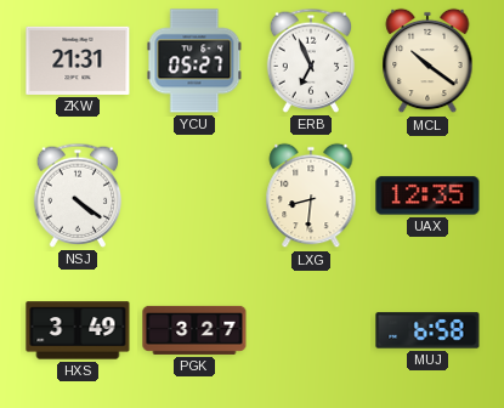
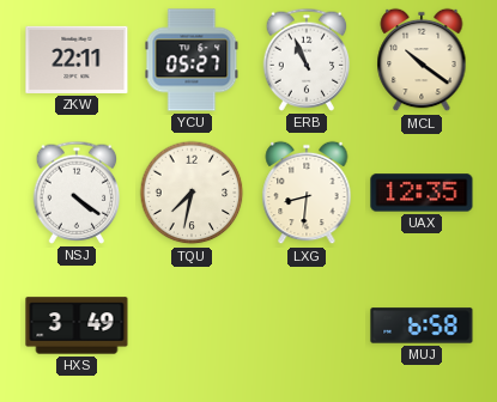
ZKW: 21:31 -> 22:11
ERB: 6:56 -> 10:56
TQU: none -> 7:32
PGK: 3:27 -> none
